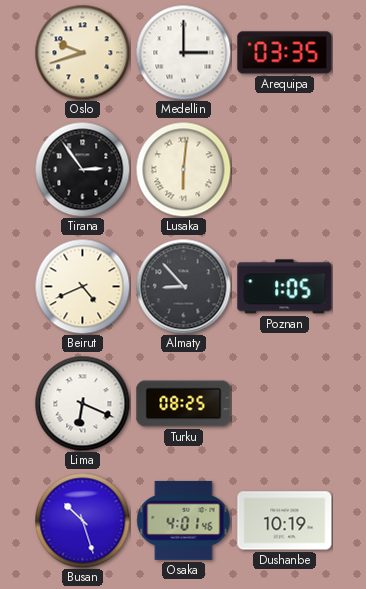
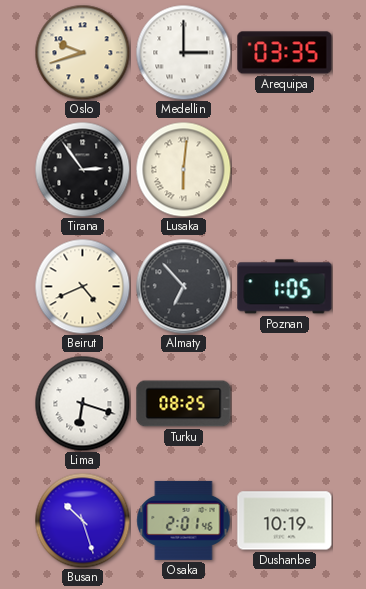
Almaty: 8:53 -> 6:53
Lima: 6:19 -> 6:18
Osaka: 4:01 -> 2:01
